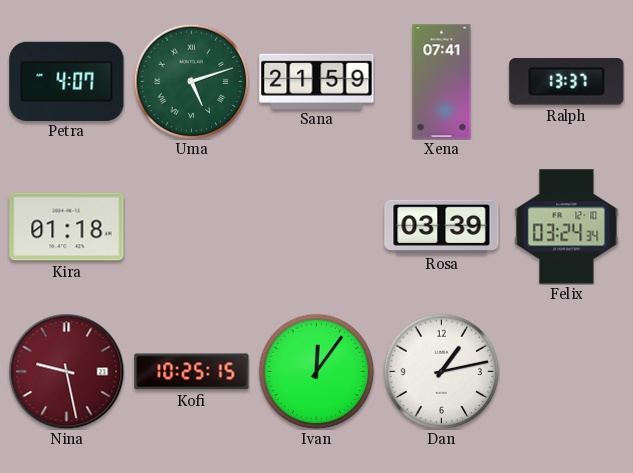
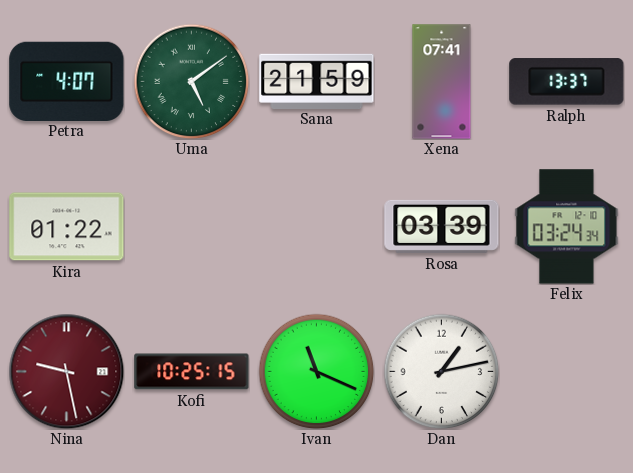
Uma: 5:12 -> 5:09
Kira: 01:18 -> 01:22
Ivan: 12:06 -> 11:19
